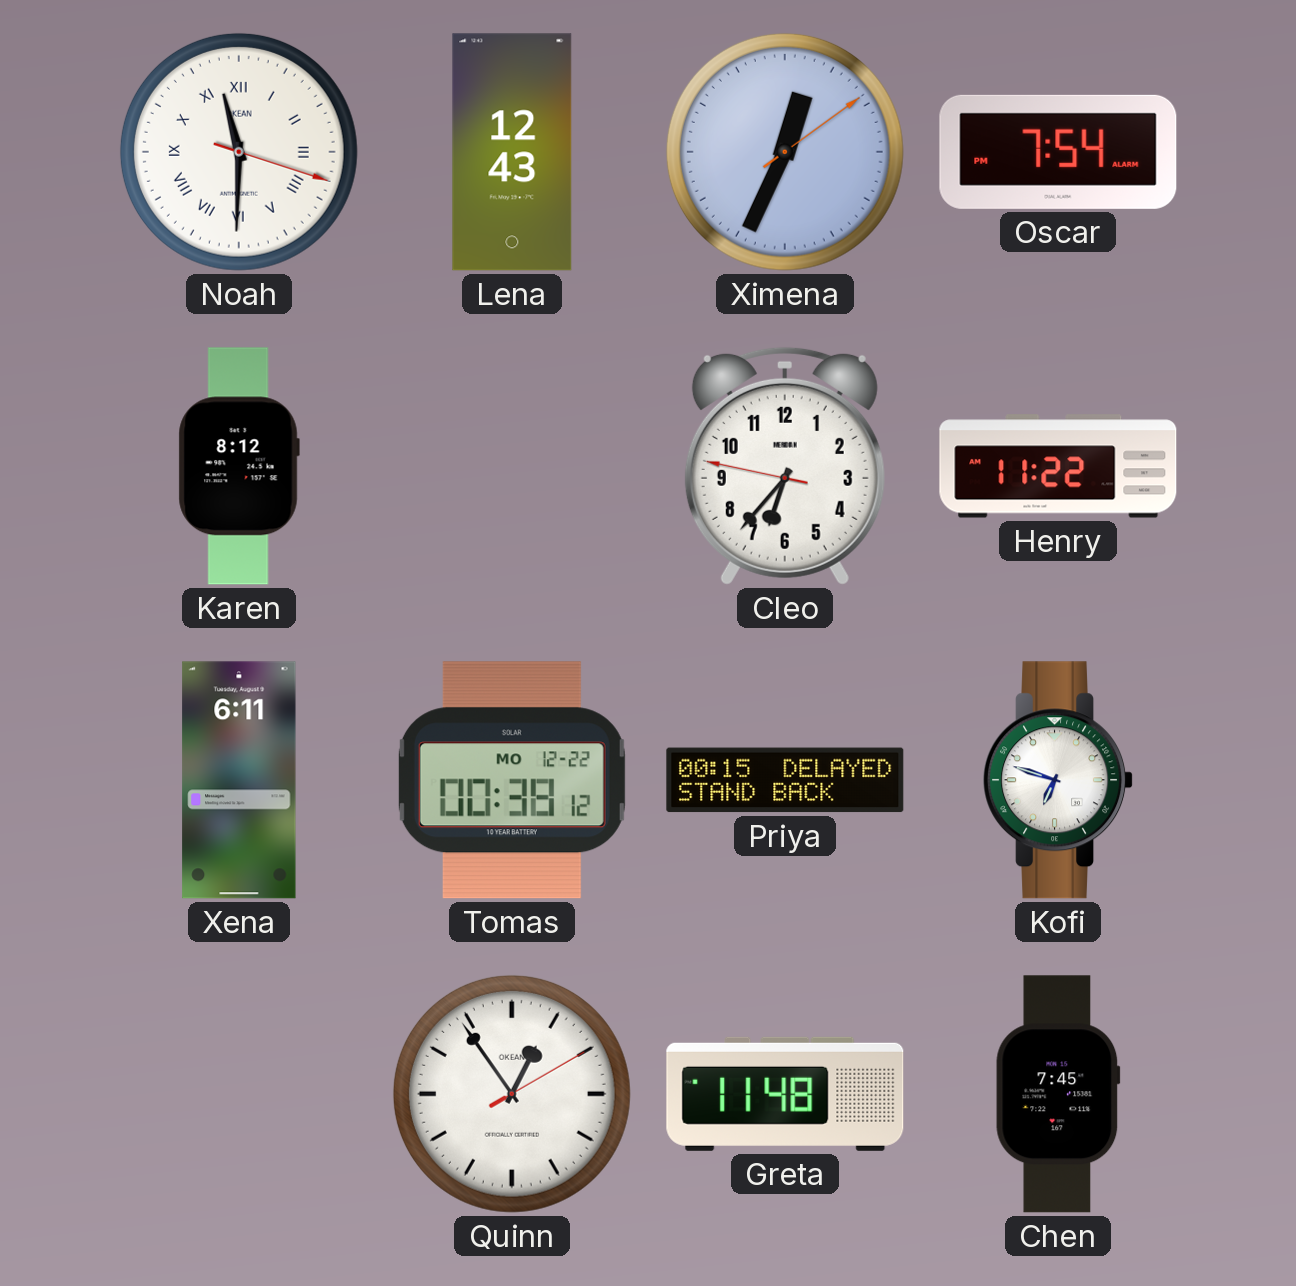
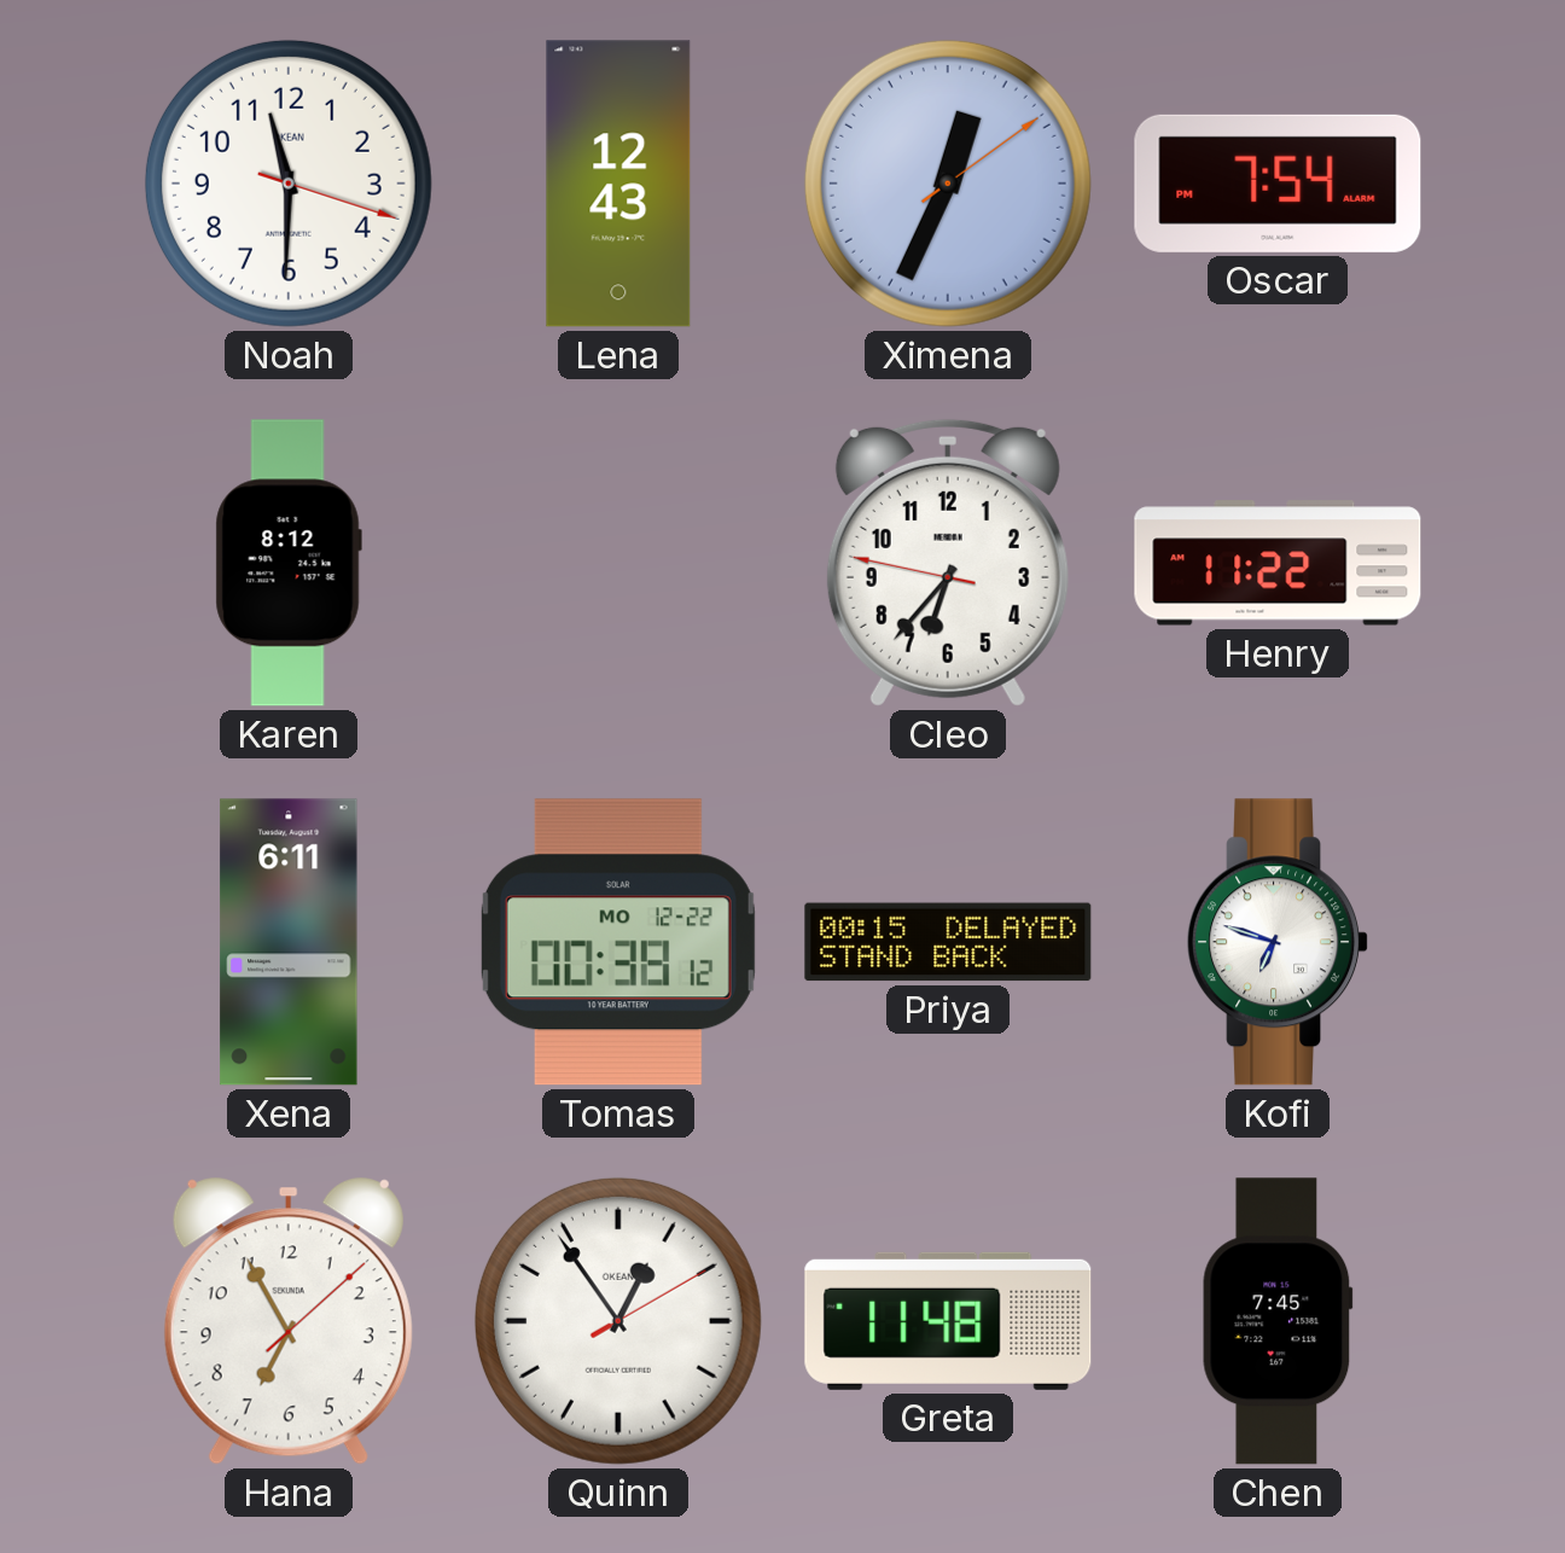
Noah numerals: Roman -> Arabic
Hana: none -> 6:55
